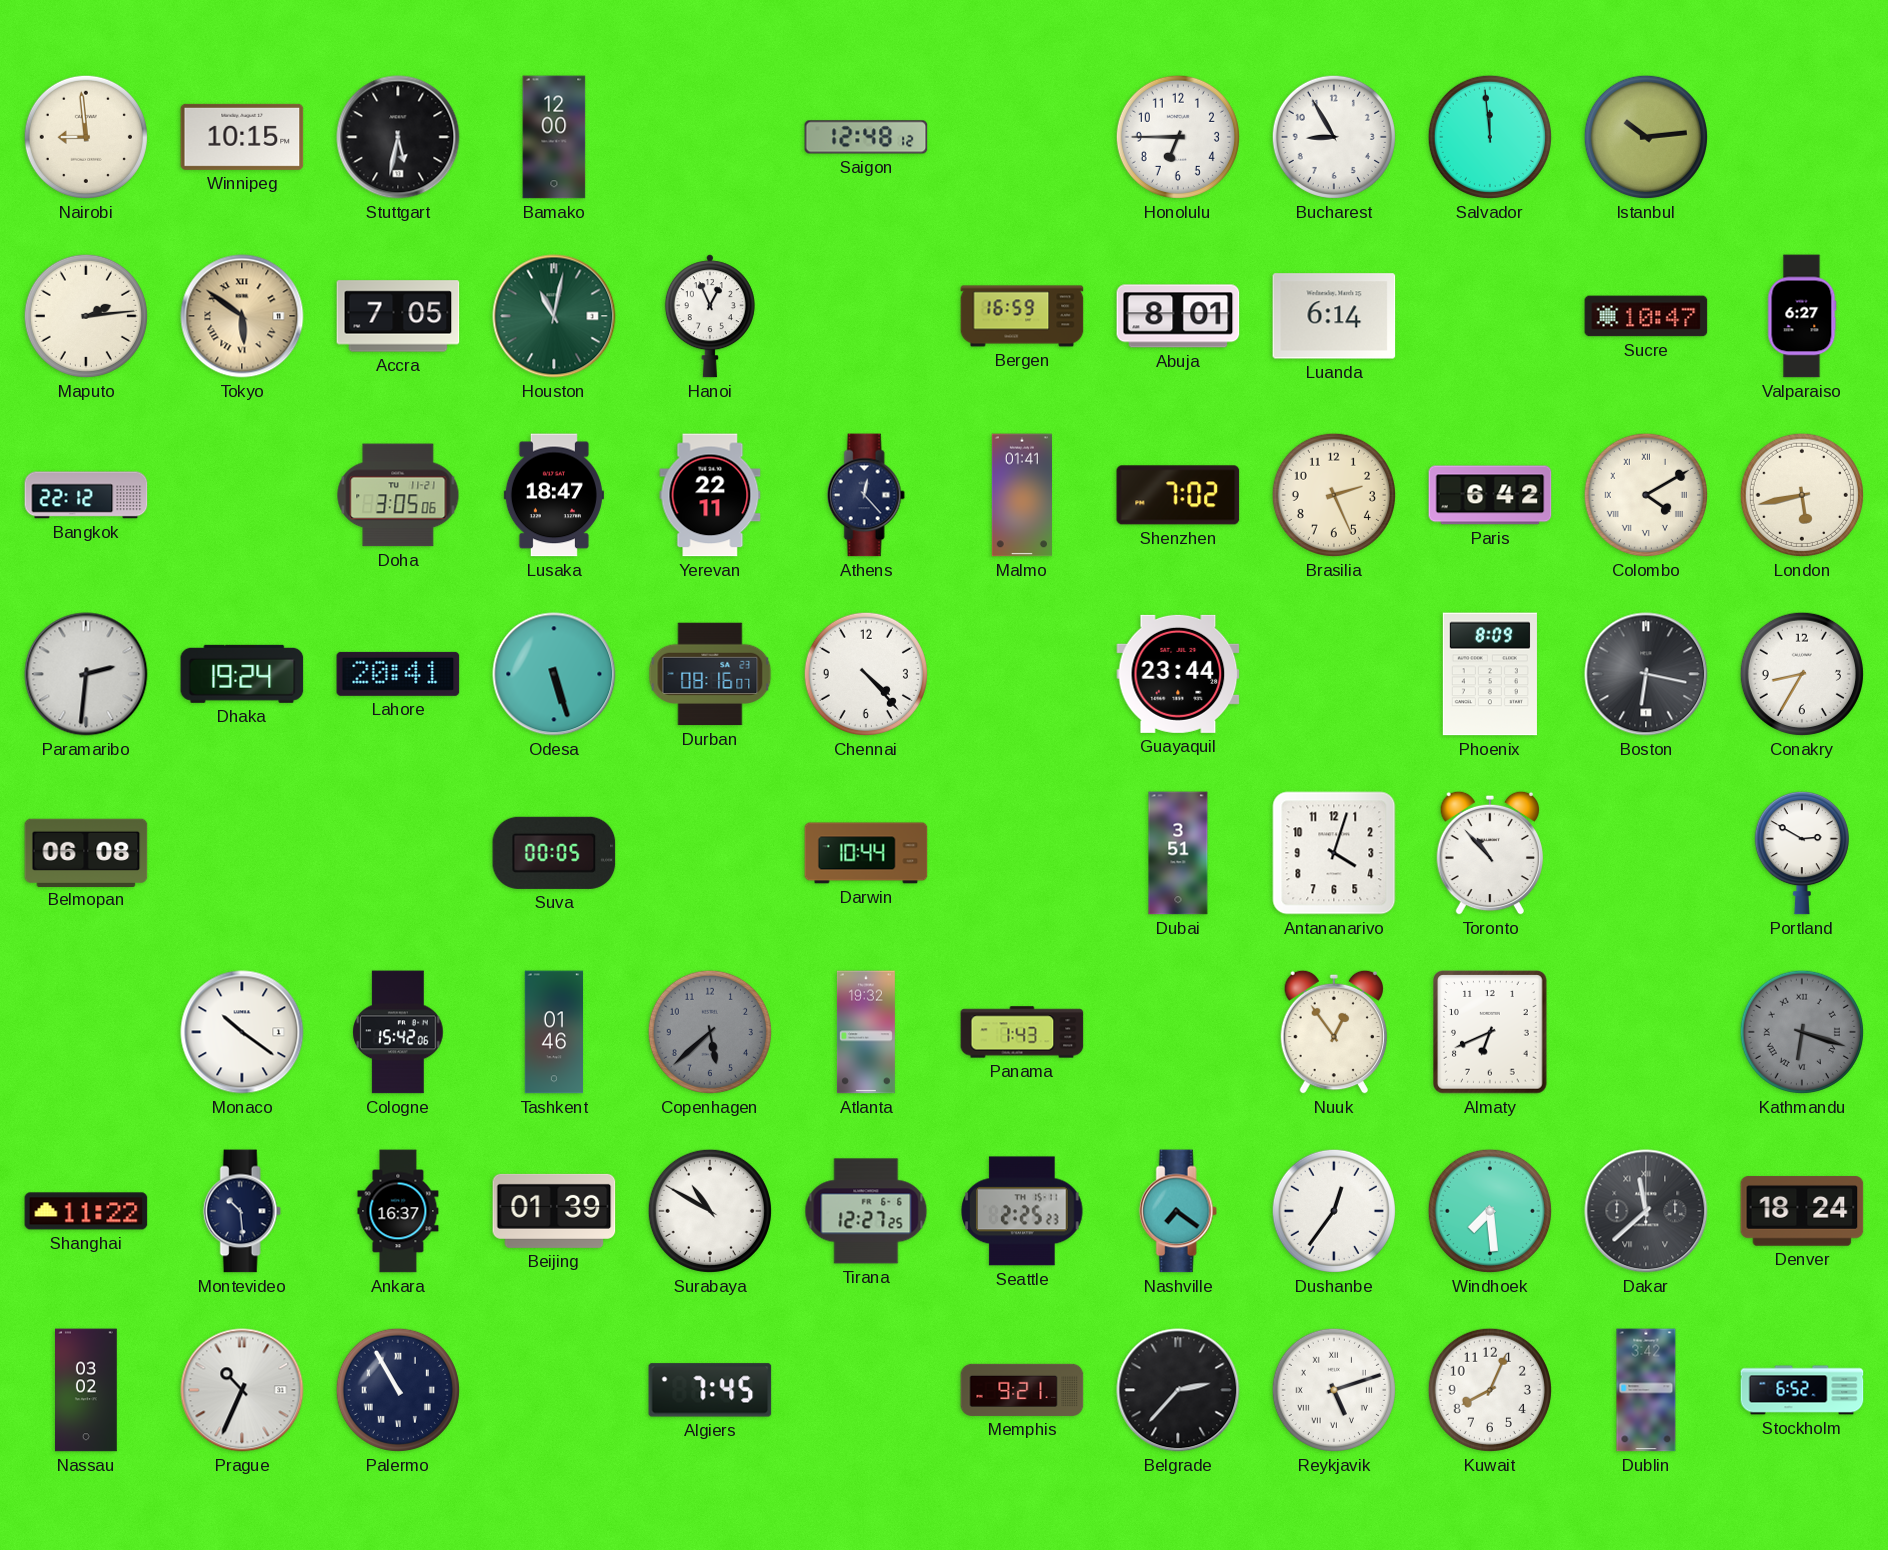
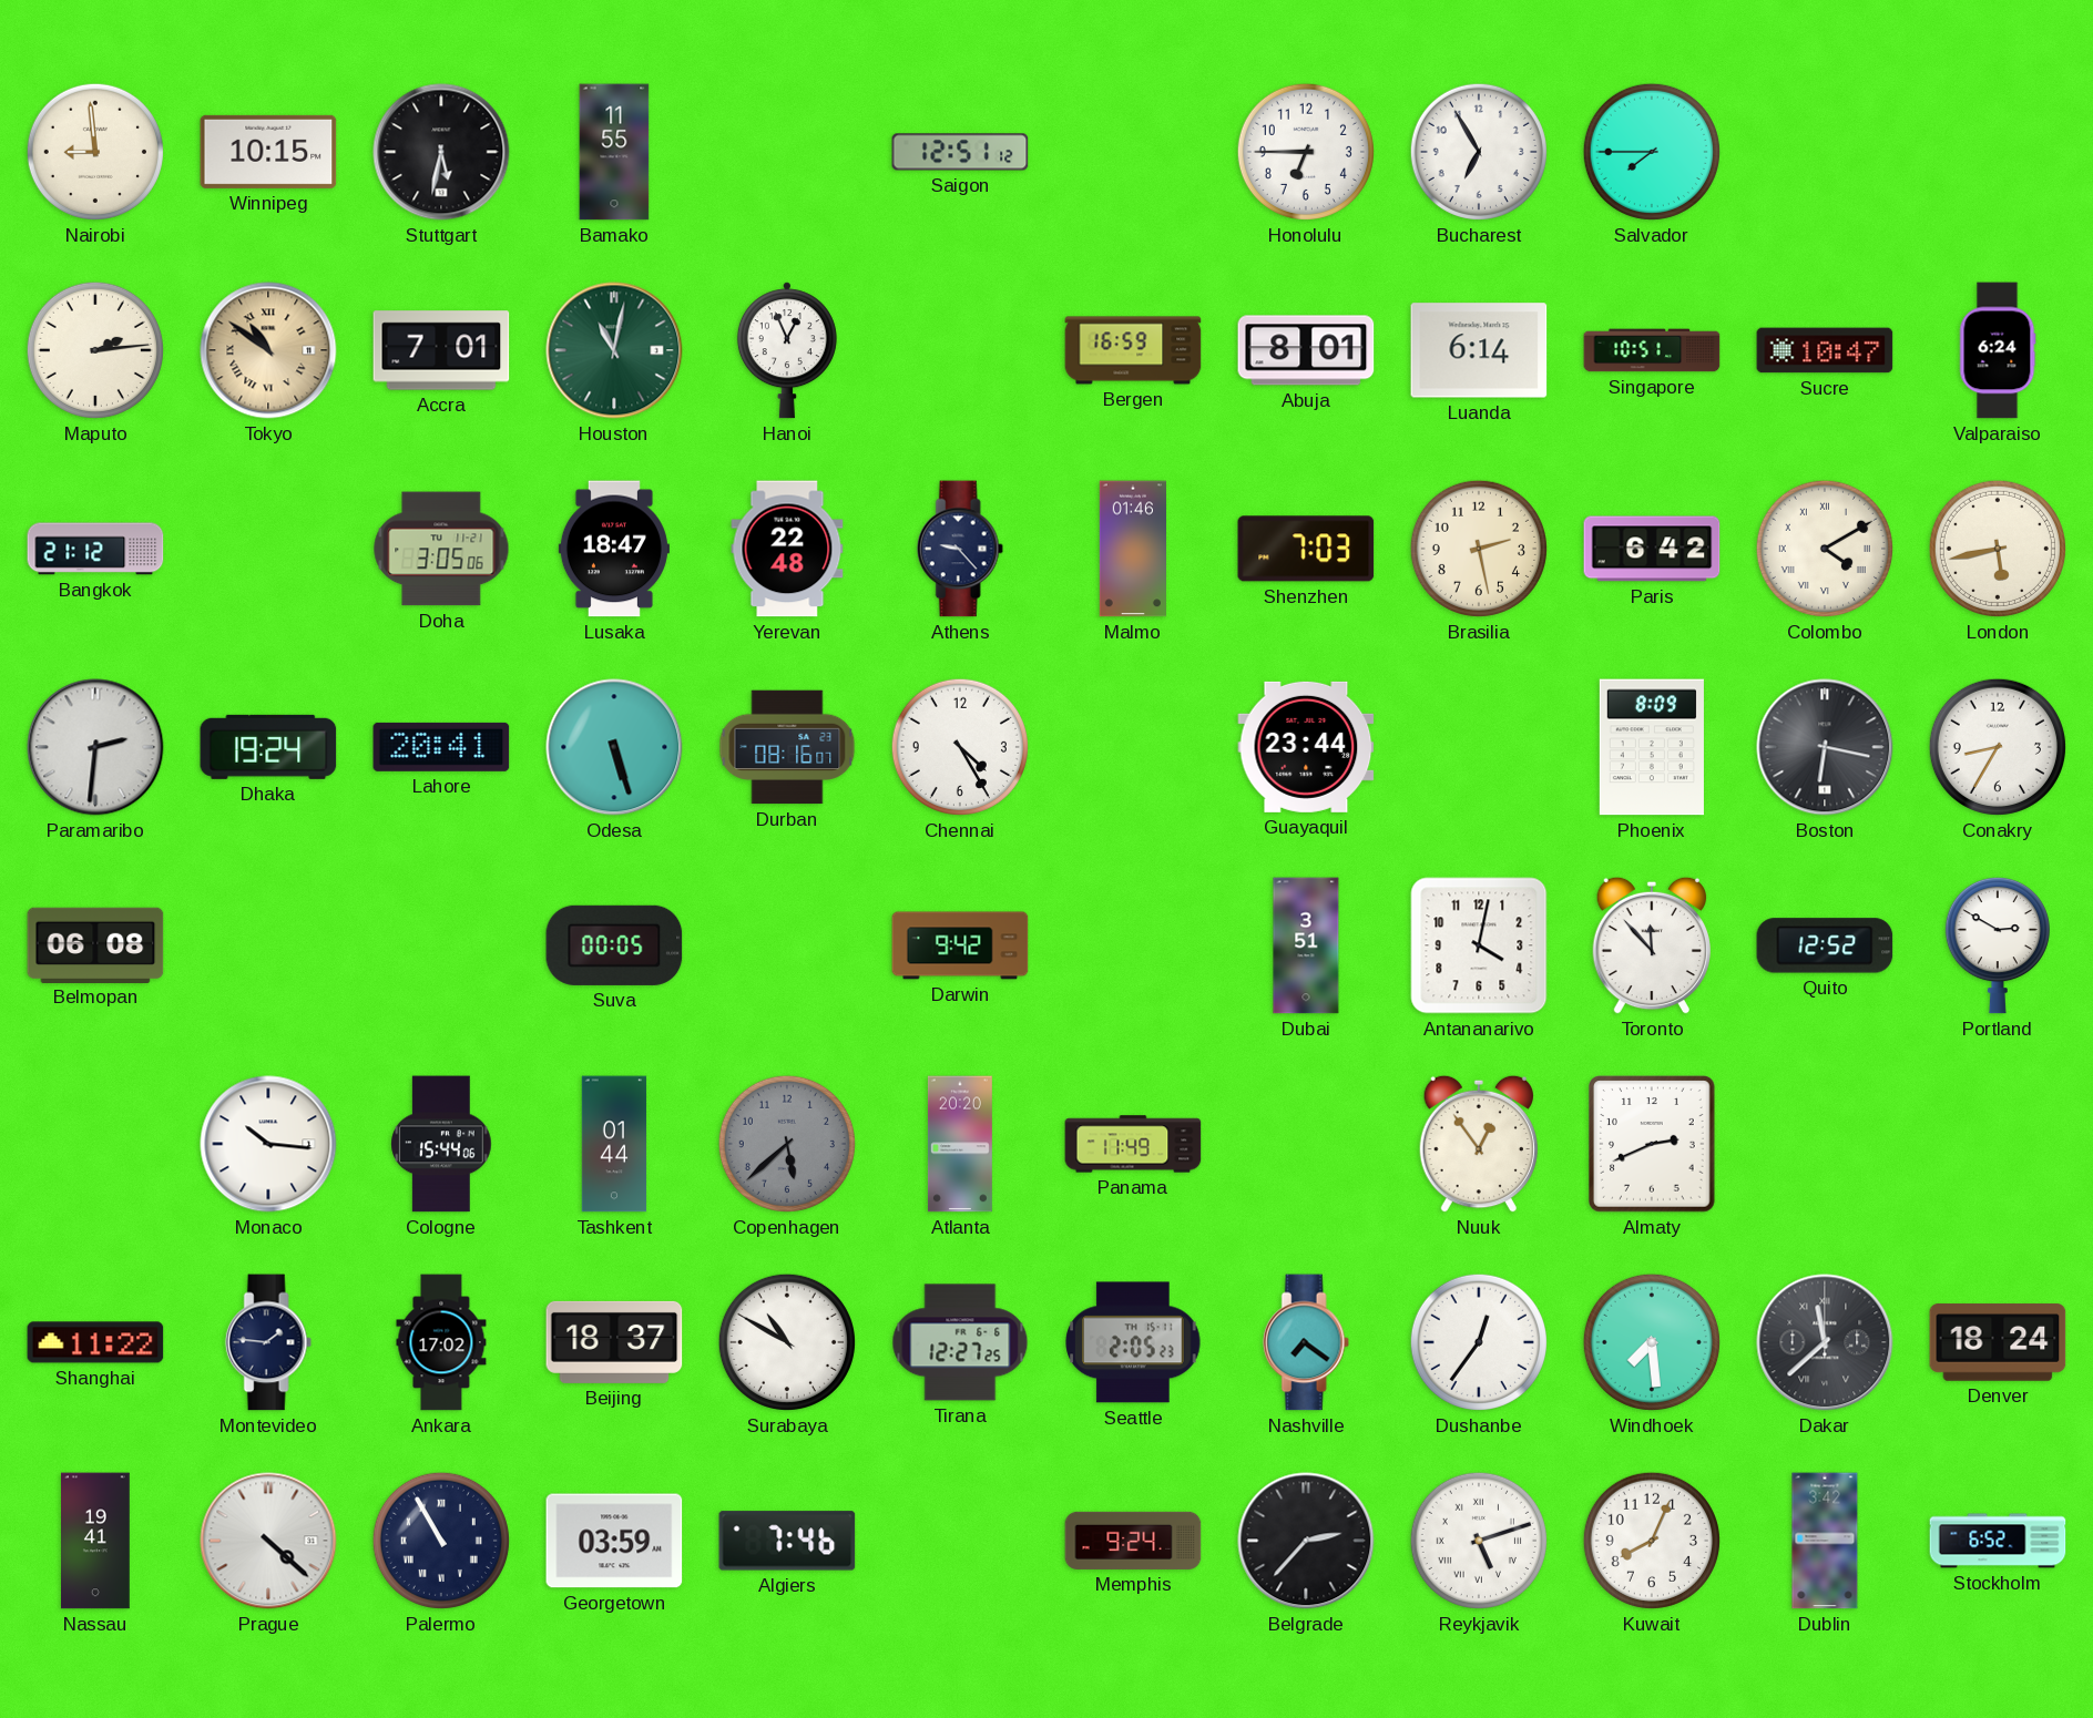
Bamako: 12:00 -> 11:55
Saigon: 12:48 -> 12:51
Bucharest: 8:55 -> 6:55
Salvador: 11:59 -> 7:45
Istanbul: 10:14 -> none
Tokyo: 5:51 -> 10:51
Accra: 7:05 -> 7:01
Singapore: none -> 10:51
Valparaiso: 6:27 -> 6:24
Bangkok: 22:12 -> 21:12
Yerevan: 22:11 -> 22:48
Athens: 12:23 -> 9:23
Malmo: 01:41 -> 01:46
Shenzhen: 7:02 -> 7:03
Brasilia: 2:26 -> 2:28
Chennai: 4:23 -> 4:25
Darwin: 10:44 -> 9:42
Antananarivo: 4:03 -> 4:02
Toronto: 10:53 -> 11:53
Quito: none -> 12:52
Monaco: 10:21 -> 10:16
Cologne: 15:42 -> 15:44
Tashkent: 01:46 -> 01:44
Atlanta: 19:32 -> 20:20
Panama: 1:43 -> 11:49
Almaty: 6:41 -> 2:41
Kathmandu: 6:18 -> none
Montevideo: 10:29 -> 1:46
Ankara: 16:37 -> 17:02
Beijing: 01:39 -> 18:37
Seattle: 2:25 -> 2:05
Nassau: 03:02 -> 19:41
Prague: 10:34 -> 4:22
Georgetown: none -> 03:59
Algiers: 7:45 -> 7:46
Memphis: 9:21 -> 9:24
